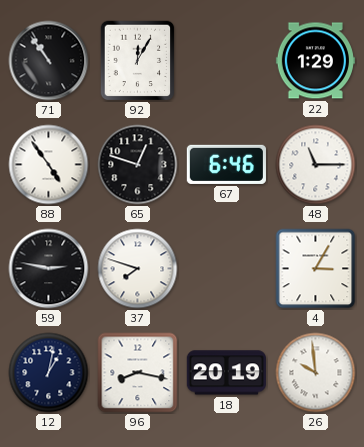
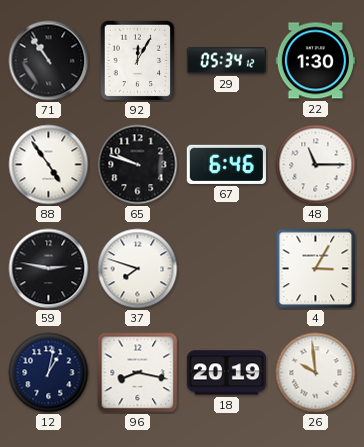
29: none -> 05:34
22: 1:29 -> 1:30
65: 12:48 -> 9:48
